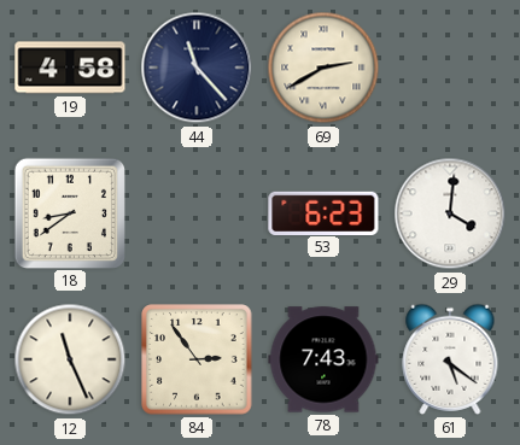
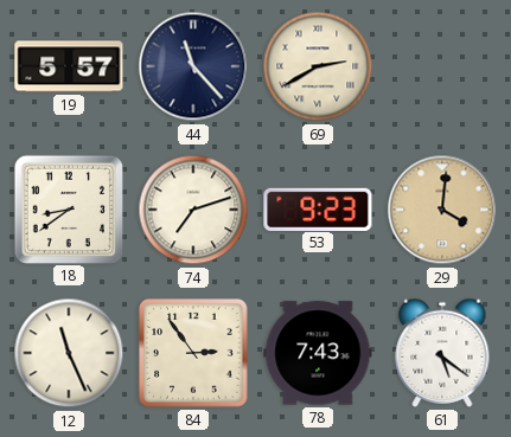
19: 4:58 -> 5:57
74: none -> 7:12
53: 6:23 -> 9:23
29 dial: white -> champagne
